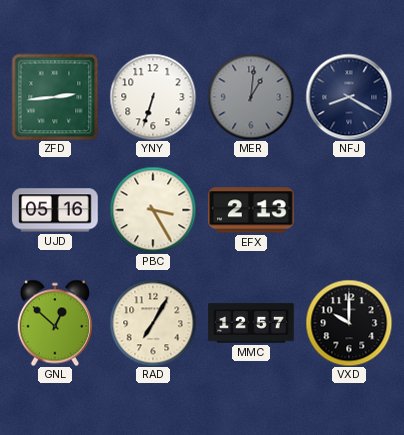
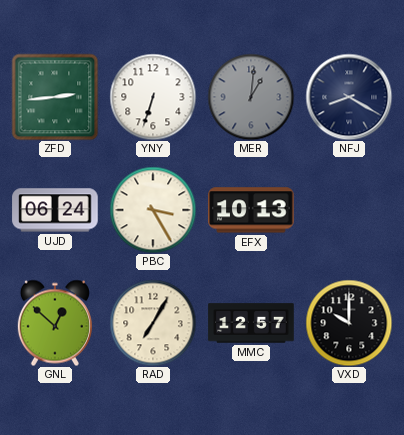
UJD: 05:16 -> 06:24
EFX: 2:13 -> 10:13
